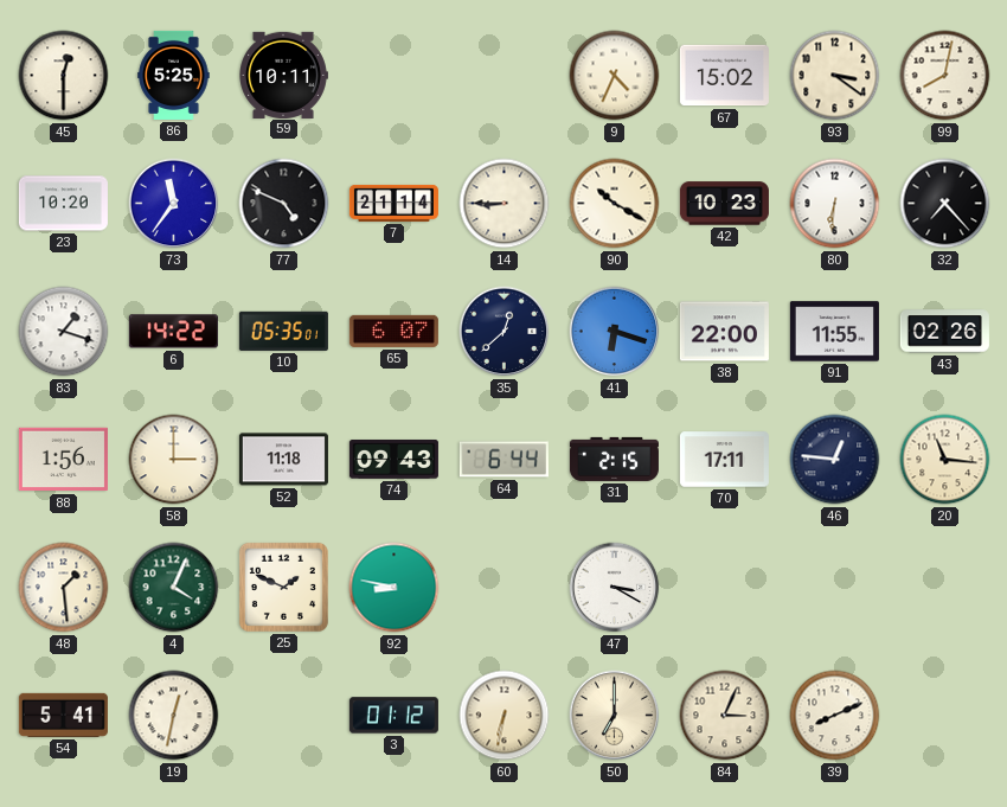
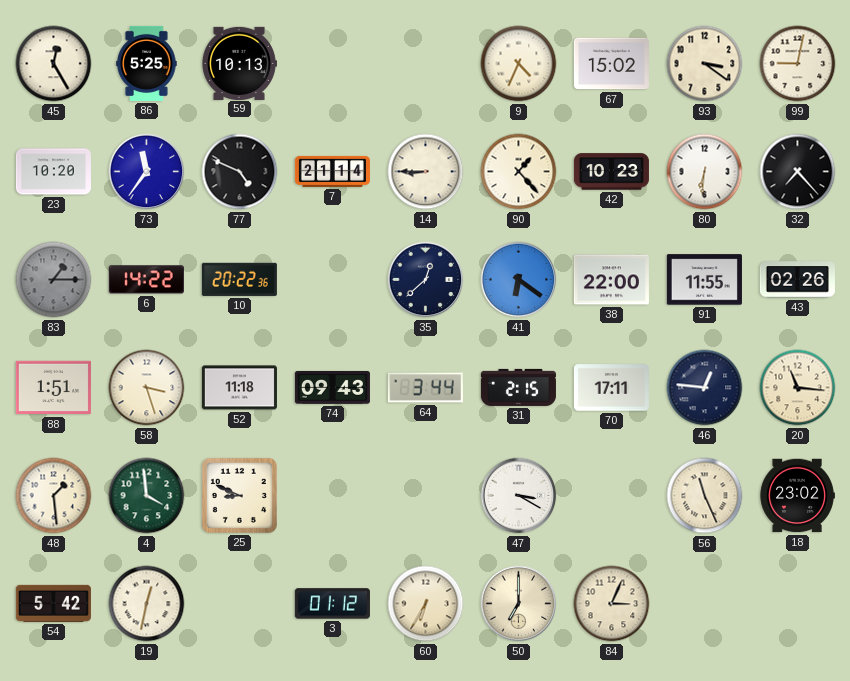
45: 12:30 -> 12:25
59: 10:11 -> 10:13
99: 8:02 -> 9:02
90: 10:20 -> 1:23
83: 1:18 -> 1:15
83 dial: white -> grey
10: 05:35 -> 20:22
65: 6:07 -> none
41: 6:18 -> 6:21
88: 1:56 -> 1:51
58: 3:00 -> 3:27
64: 6:44 -> 3:44
4: 4:04 -> 3:59
25: 1:49 -> 8:49
92: 8:47 -> none
56: none -> 11:26
18: none -> 23:02
54: 5:41 -> 5:42
60: 6:32 -> 6:35
39: 8:11 -> none
